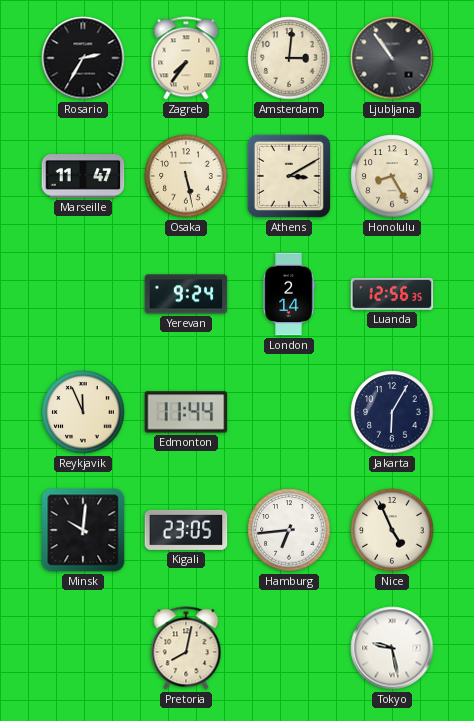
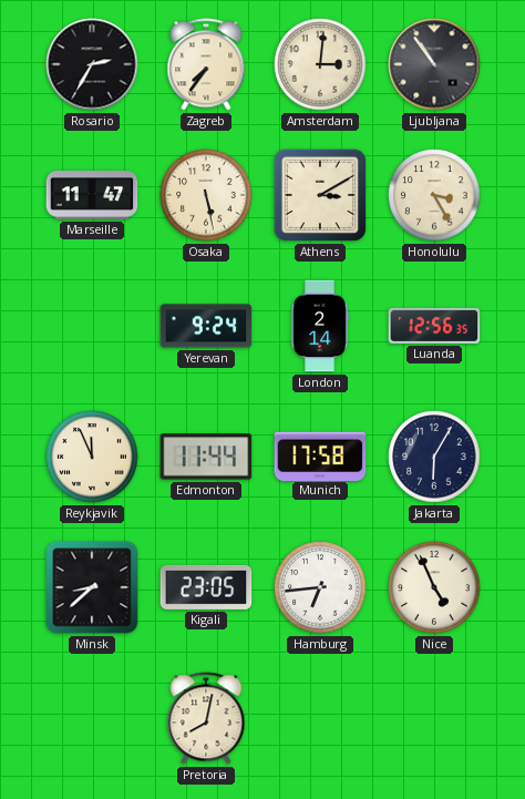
Honolulu: 8:25 -> 3:25
Munich: none -> 17:58
Minsk: 10:01 -> 8:38
Tokyo: 9:28 -> none
